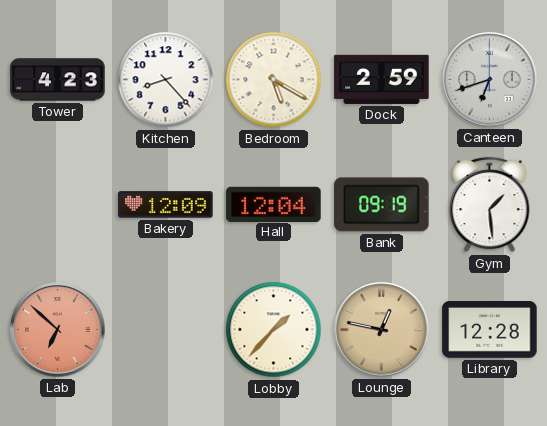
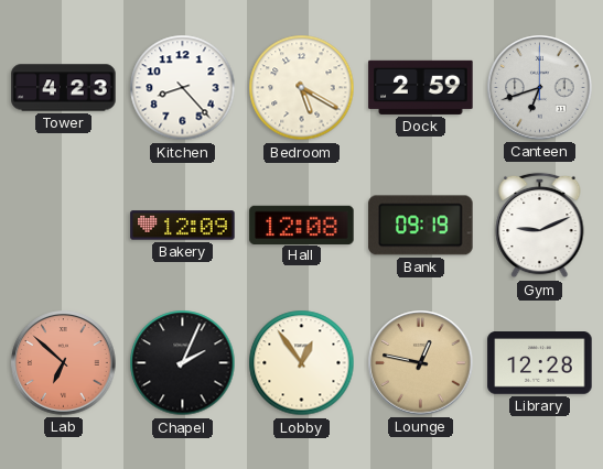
Hall: 12:04 -> 12:08
Gym: 1:29 -> 9:11
Chapel: none -> 2:04
Lobby: 1:37 -> 12:54
